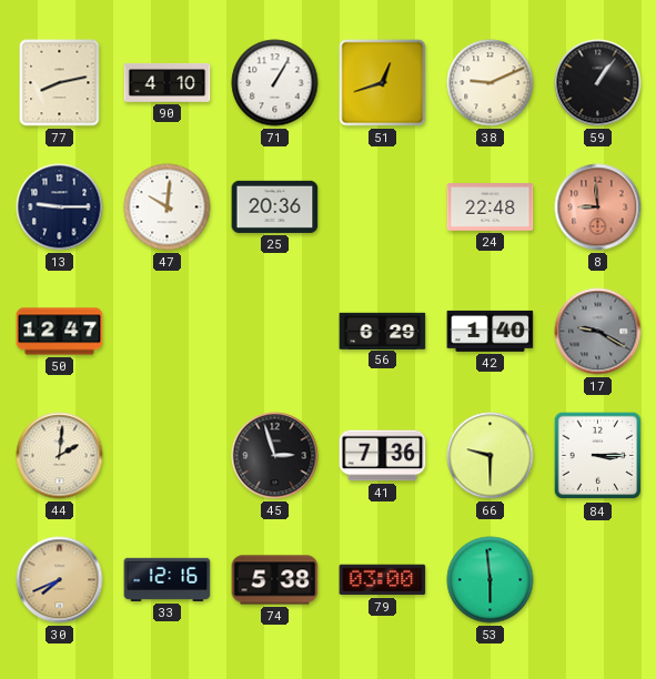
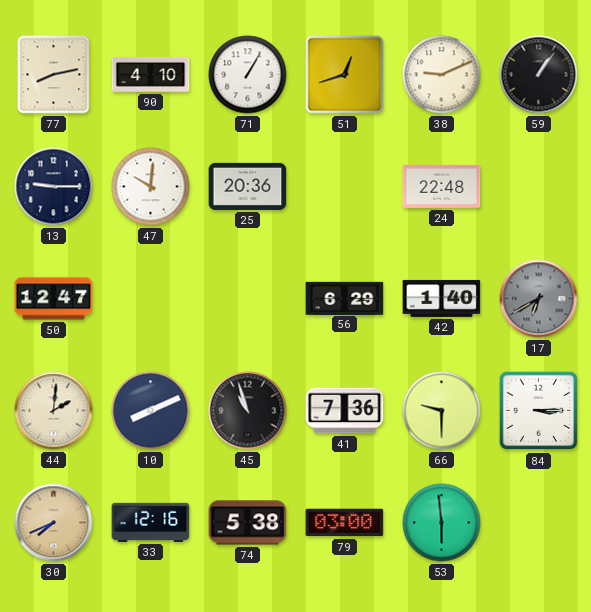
8: 8:59 -> none
17: 9:20 -> 6:40
10: none -> 8:11
45: 2:57 -> 10:57
